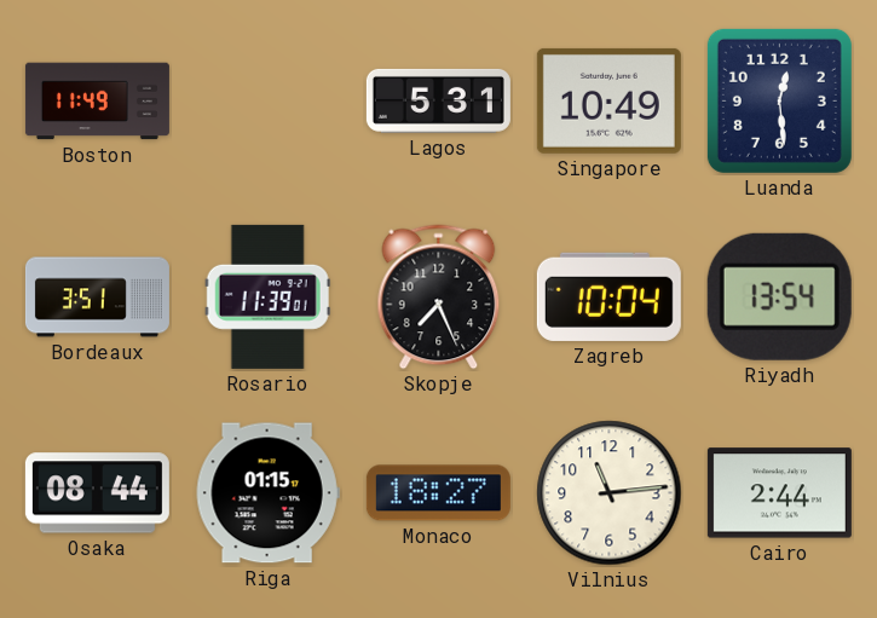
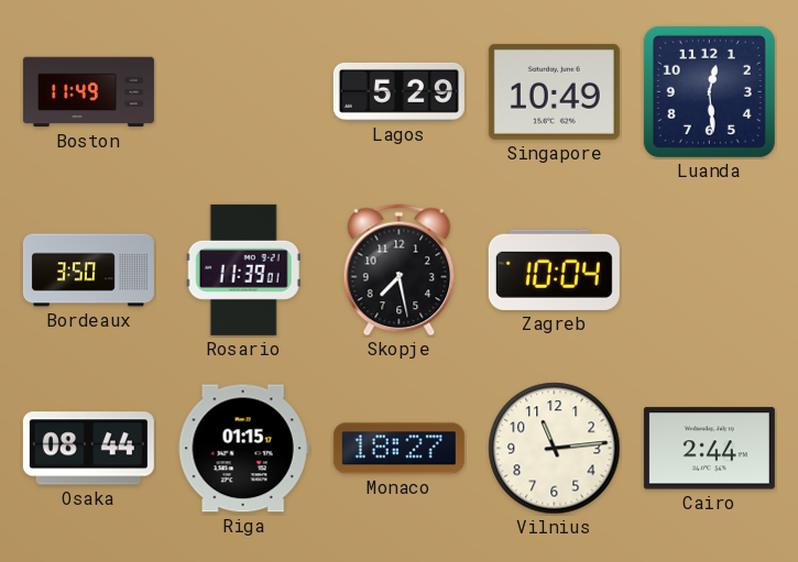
Lagos: 5:31 -> 5:29
Bordeaux: 3:51 -> 3:50
Skopje: 7:26 -> 7:28
Riyadh: 13:54 -> none
